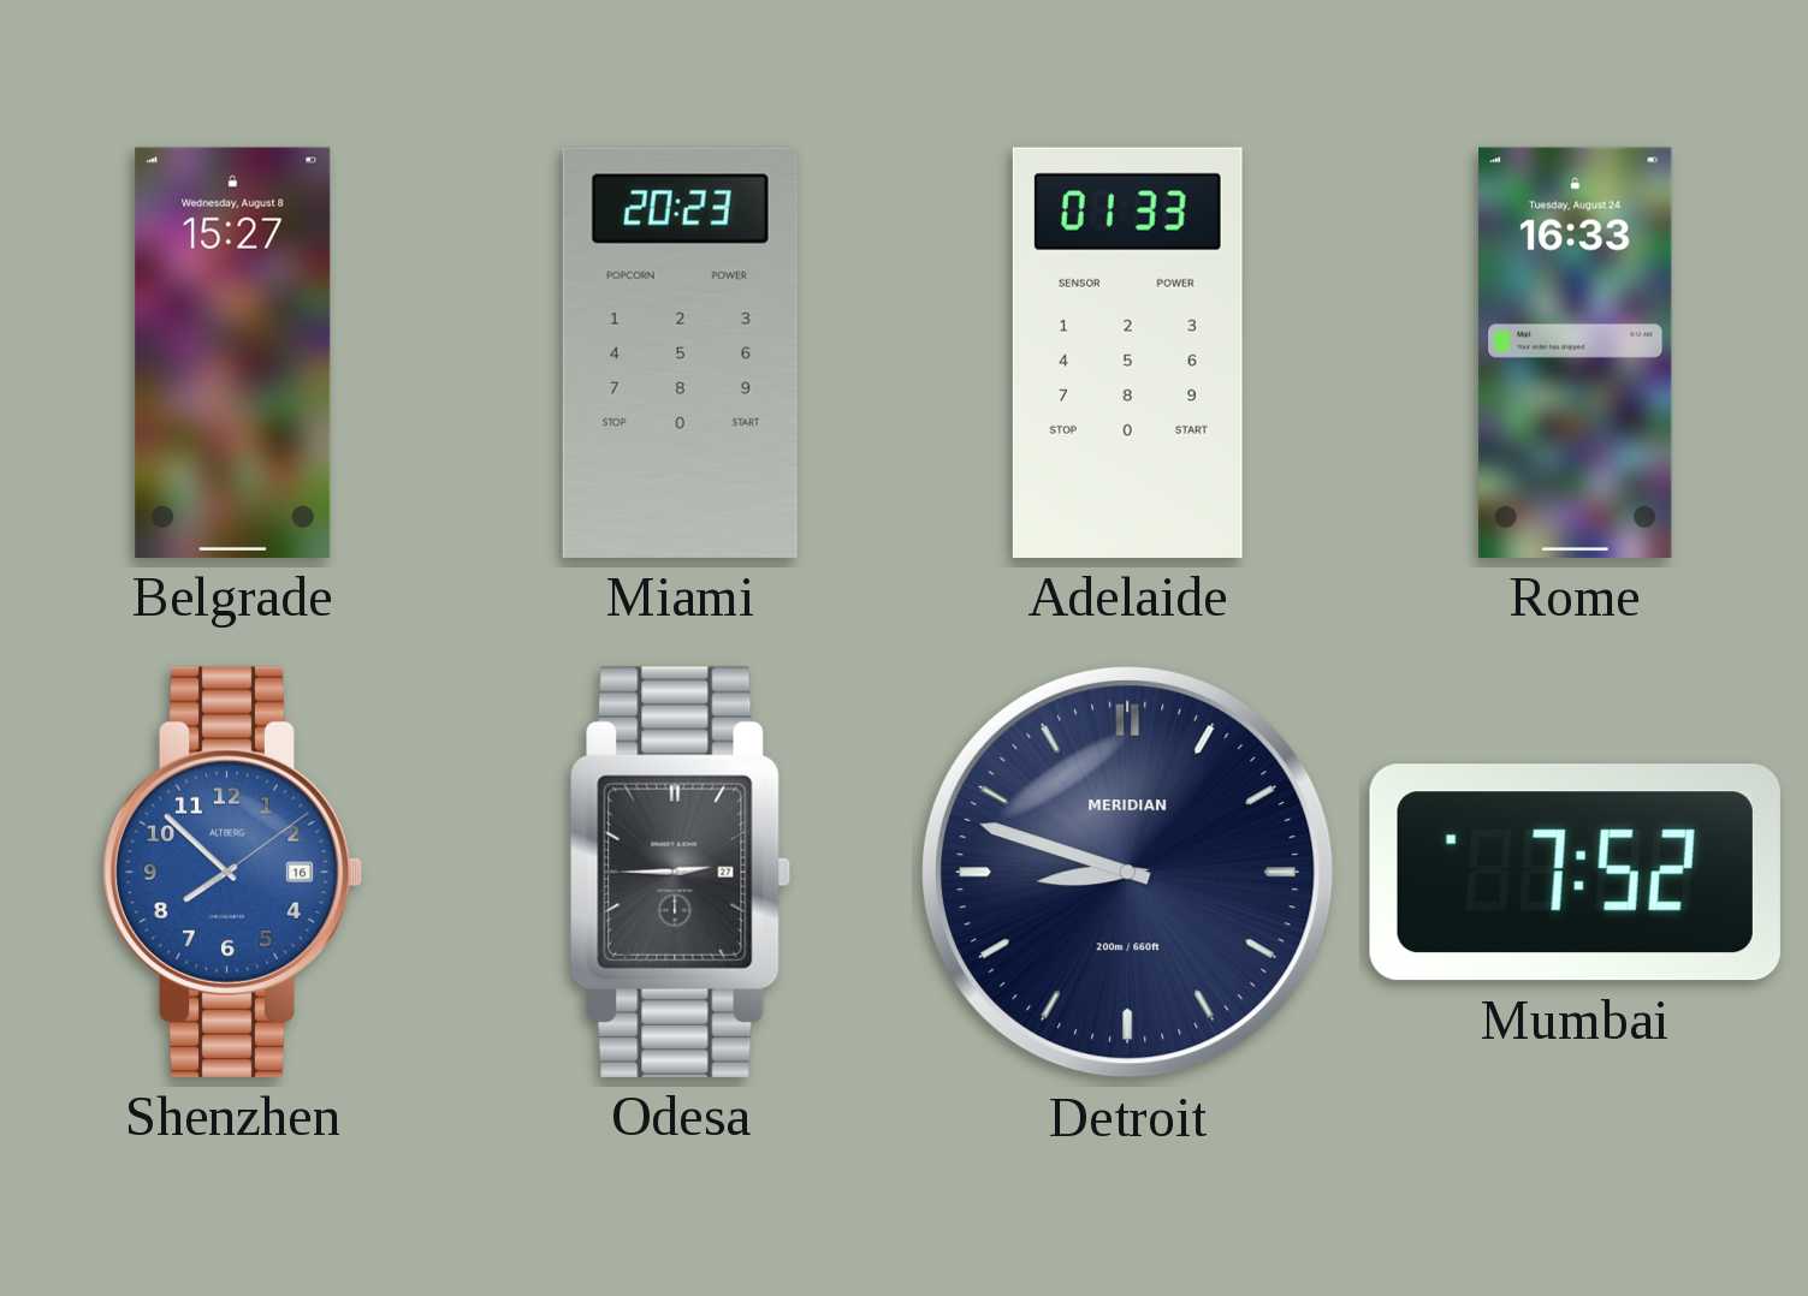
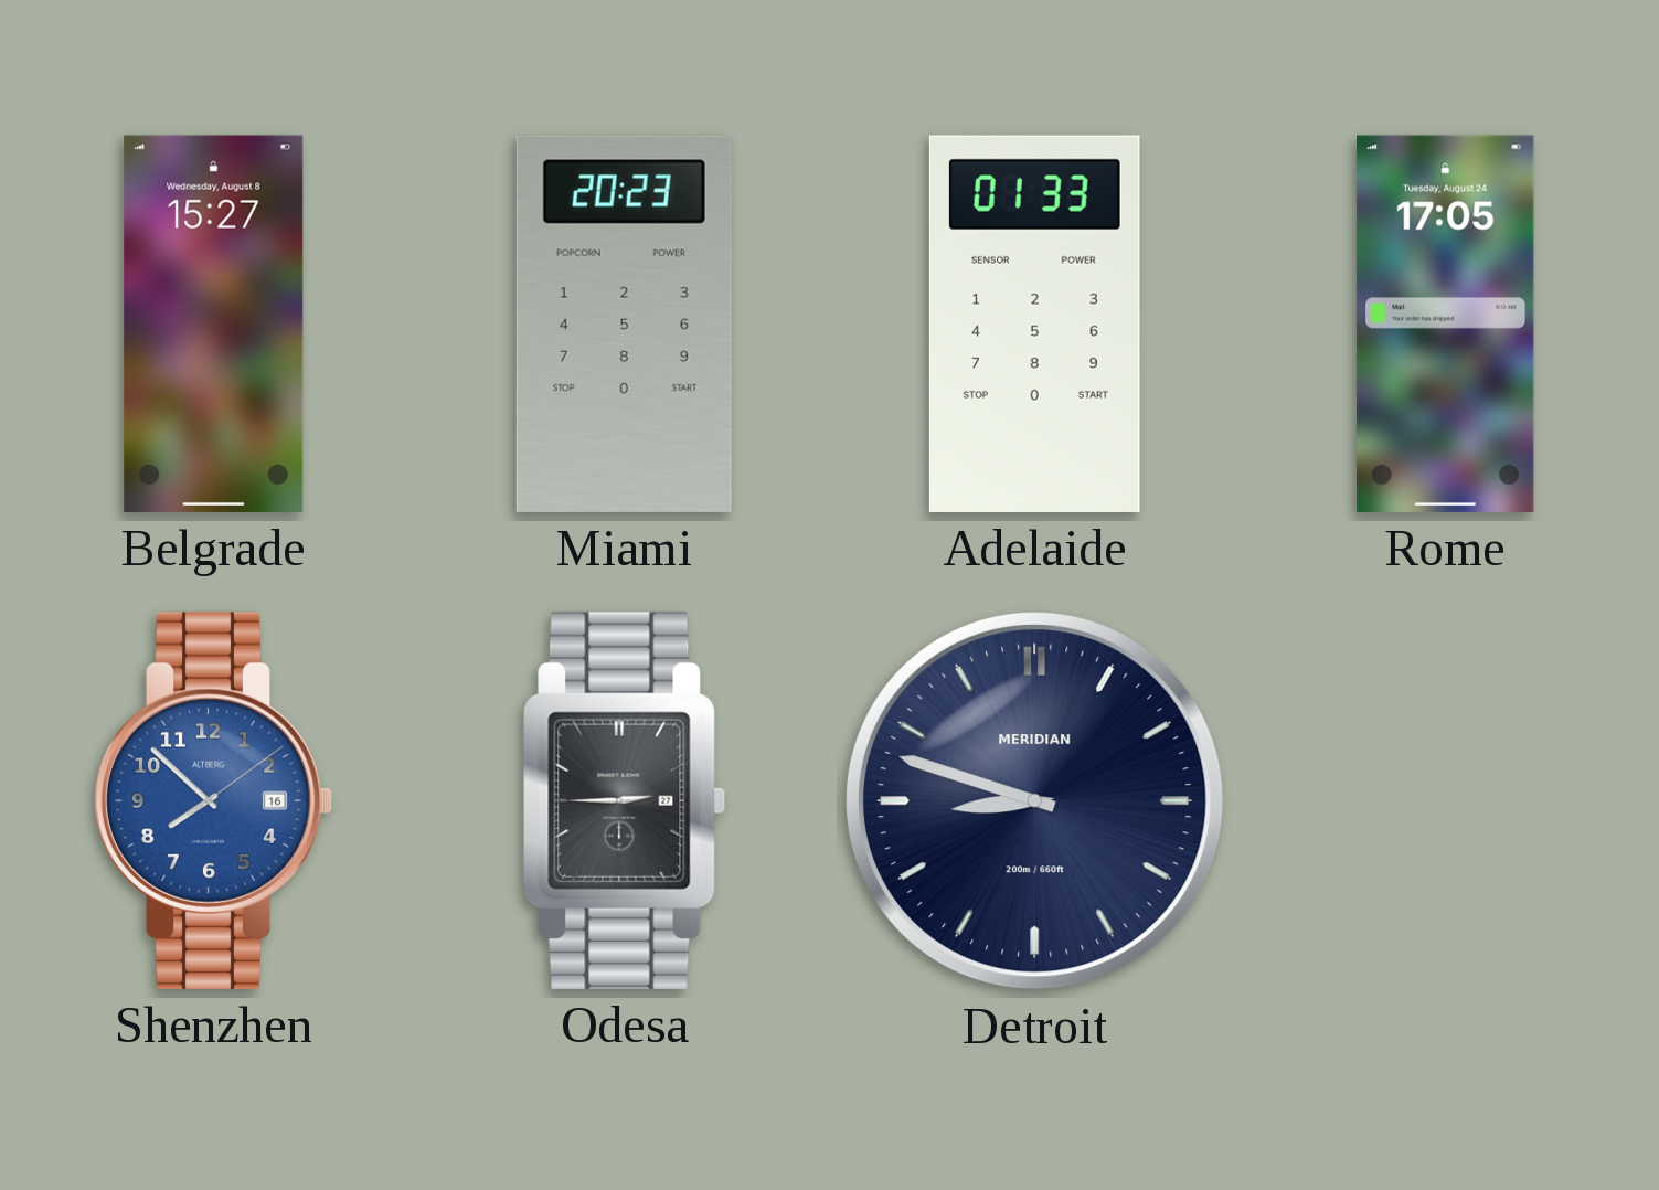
Rome: 16:33 -> 17:05
Mumbai: 7:52 -> none
